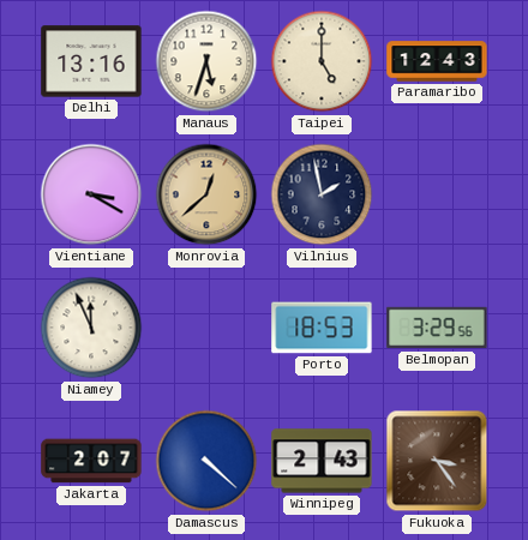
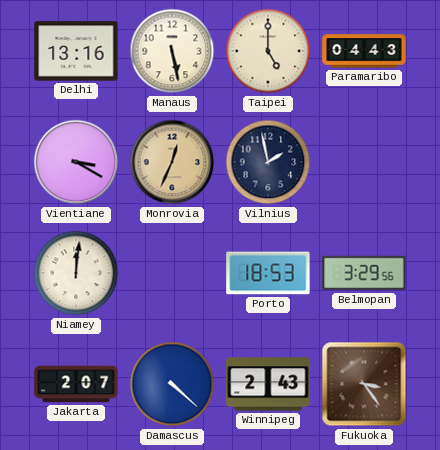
Manaus: 5:33 -> 5:28
Paramaribo: 12:43 -> 04:43
Monrovia: 12:38 -> 12:34
Niamey: 11:56 -> 12:01
